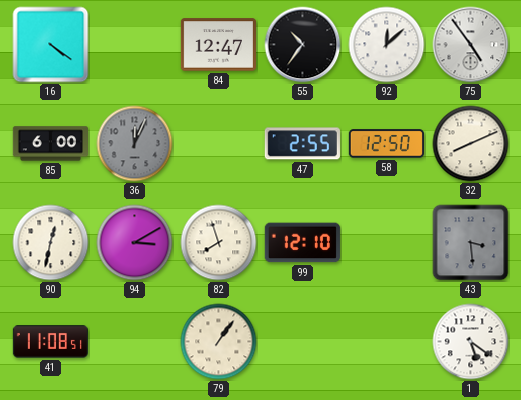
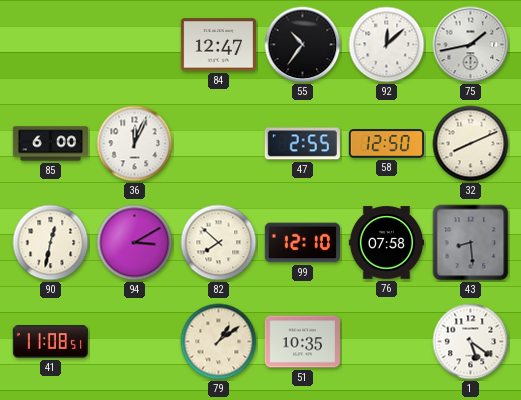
16: 4:21 -> none
75: 4:54 -> 1:43
36 dial: grey -> white
82: 7:57 -> 7:52
76: none -> 07:58
43: 3:29 -> 8:29
79: 1:06 -> 1:09
51: none -> 10:35
